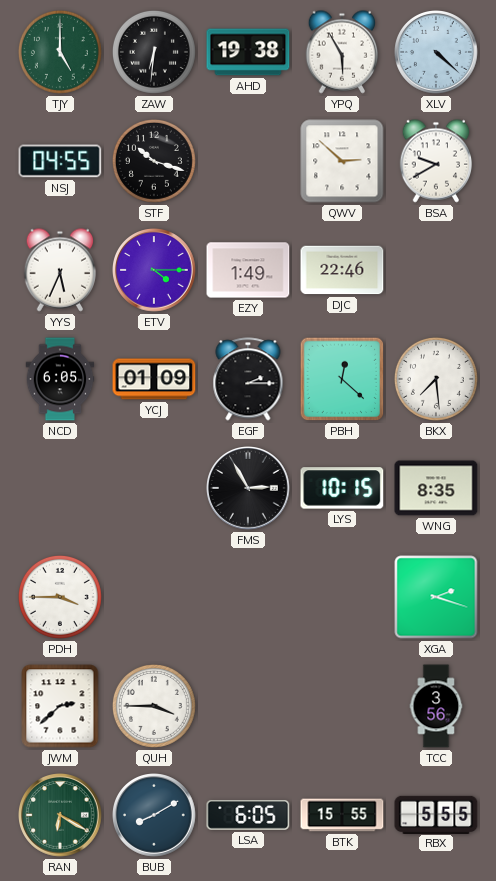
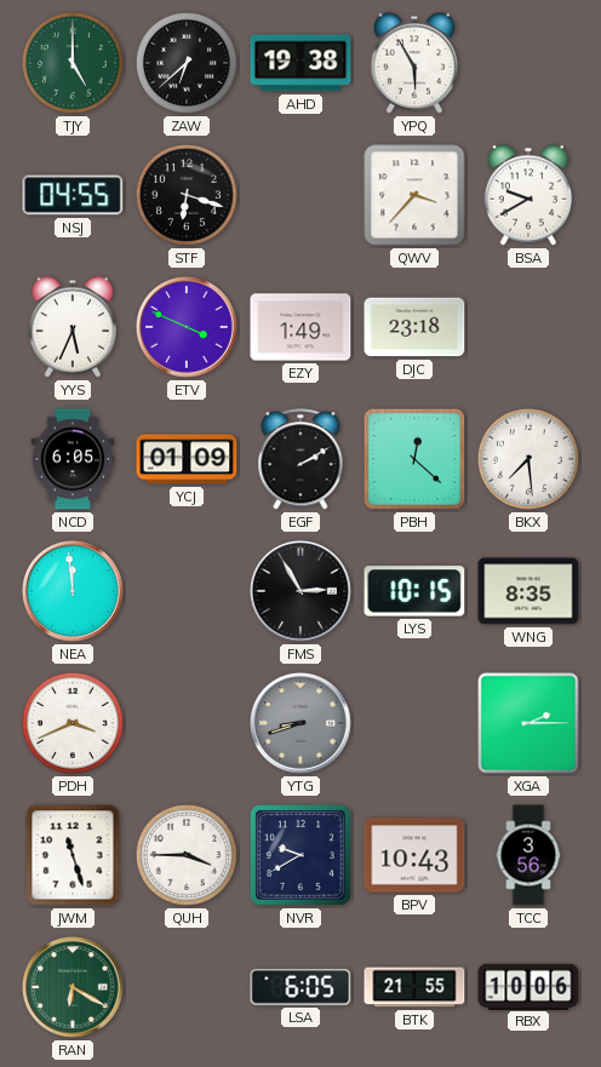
ZAW: 6:31 -> 6:38
XLV: 4:22 -> none
STF: 10:18 -> 6:18
QWV: 2:52 -> 3:37
ETV: 4:15 -> 3:49
DJC: 22:46 -> 23:18
EGF: 2:15 -> 2:10
NEA: none -> 11:59
PDH: 3:45 -> 3:41
YTG: none -> 8:42
XGA: 2:18 -> 2:15
JWM: 2:38 -> 11:27
NVR: none -> 9:40
BPV: none -> 10:43
BUB: 8:10 -> none
BTK: 15:55 -> 21:55
RBX: 5:55 -> 10:06
